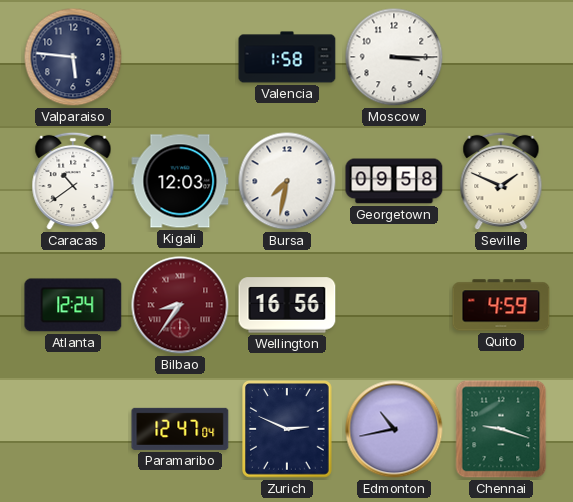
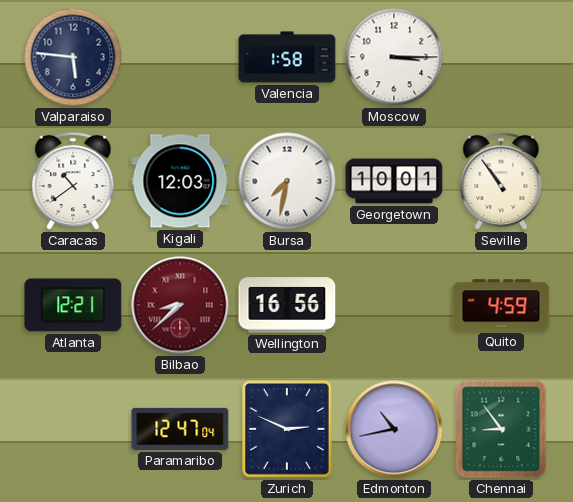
Georgetown: 09:58 -> 10:01
Seville: 1:49 -> 10:54
Atlanta: 12:24 -> 12:21
Bilbao: 8:36 -> 8:38
Chennai: 9:18 -> 8:54
